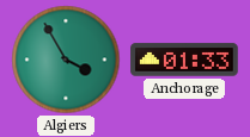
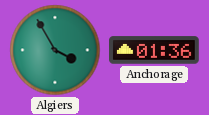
Anchorage: 01:33 -> 01:36
